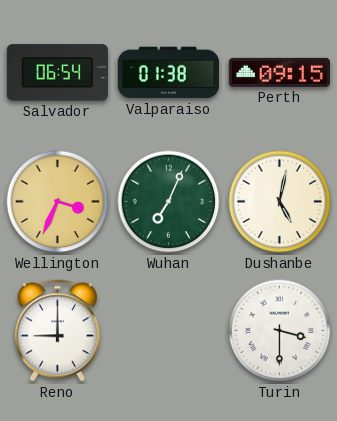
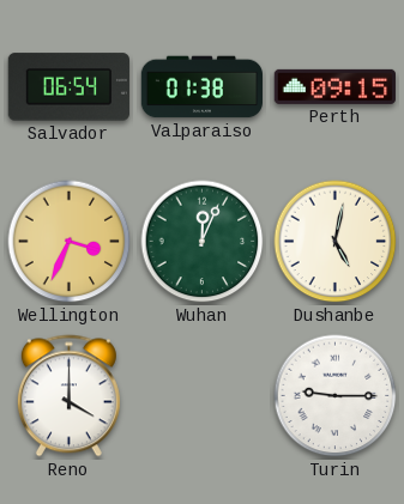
Wuhan: 7:04 -> 12:04
Reno: 9:00 -> 4:00
Turin: 3:30 -> 9:15
